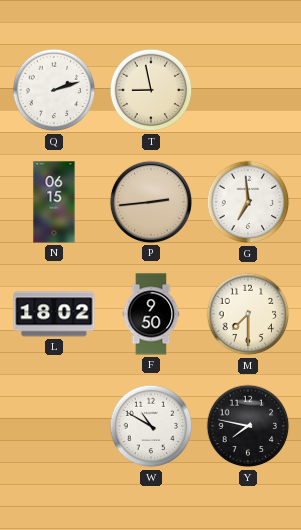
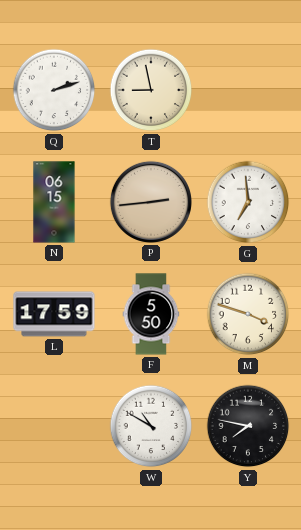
L: 18:02 -> 17:59
F: 9:50 -> 5:50
M: 7:30 -> 3:48
